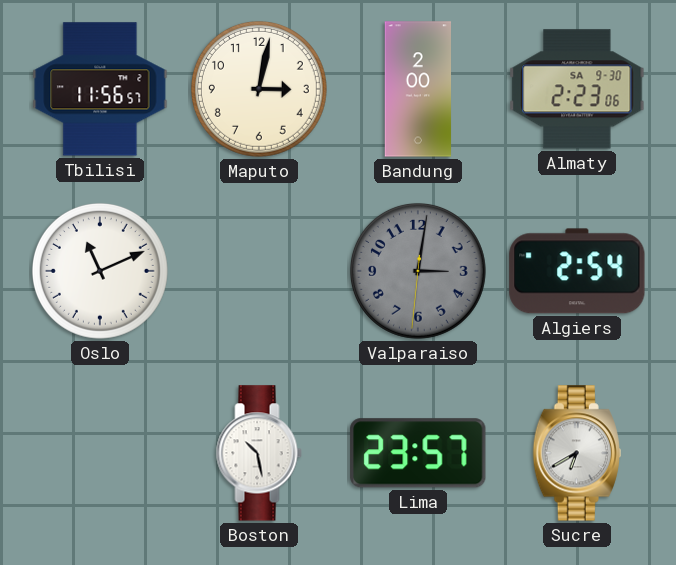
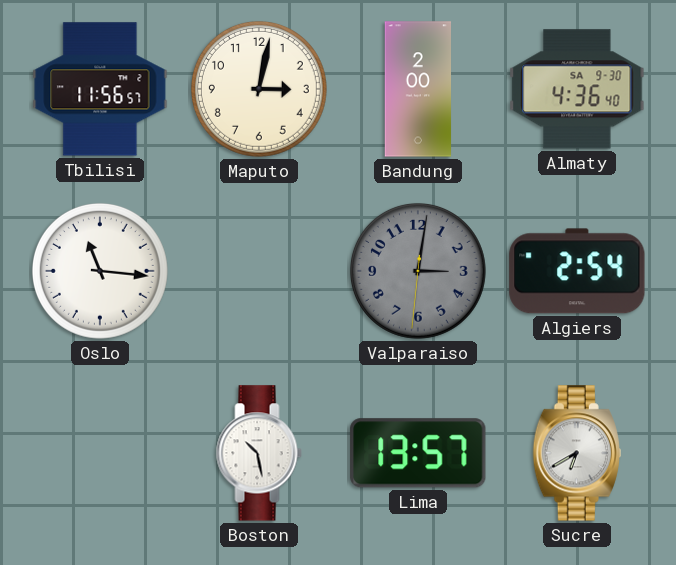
Almaty: 2:23 -> 4:36
Oslo: 11:11 -> 11:16
Lima: 23:57 -> 13:57
